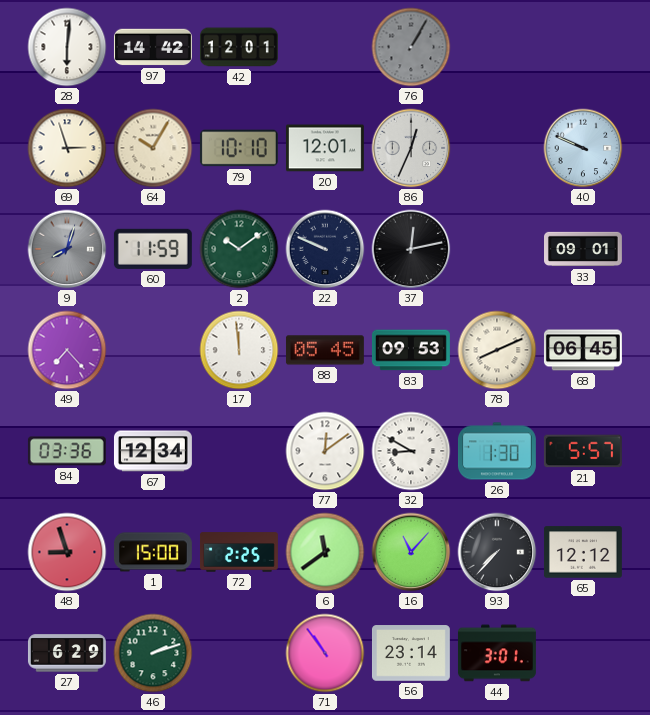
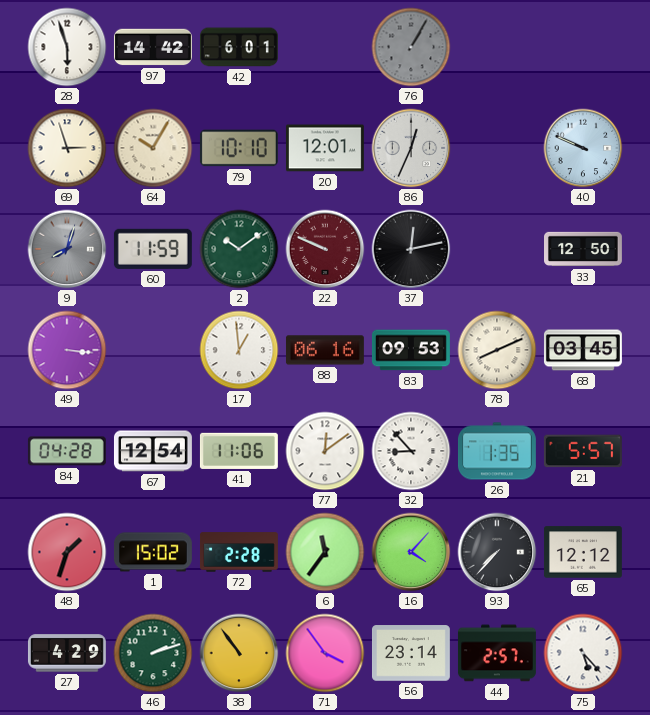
28: 6:01 -> 5:57
42: 12:01 -> 6:01
22 dial: navy -> burgundy
33: 09:01 -> 12:50
49: 7:23 -> 3:16
17: 11:59 -> 12:59
88: 05:45 -> 06:16
68: 06:45 -> 03:45
84: 03:36 -> 04:28
67: 12:34 -> 12:54
41: none -> 11:06
32: 8:50 -> 8:53
26: 1:30 -> 1:35
48: 8:57 -> 1:33
1: 15:00 -> 15:02
72: 2:25 -> 2:28
6: 11:39 -> 11:36
16: 11:07 -> 4:07
27: 6:29 -> 4:29
38: none -> 10:54
71: 10:54 -> 3:54
44: 3:01 -> 2:57
75: none -> 5:23
